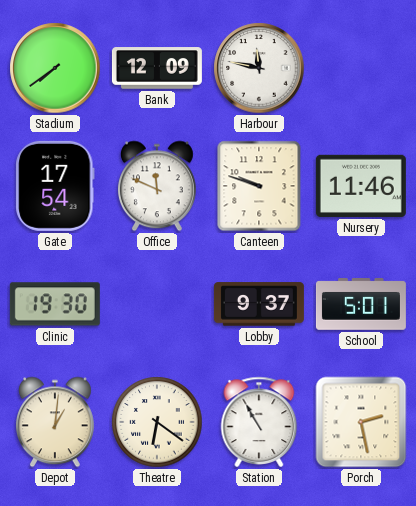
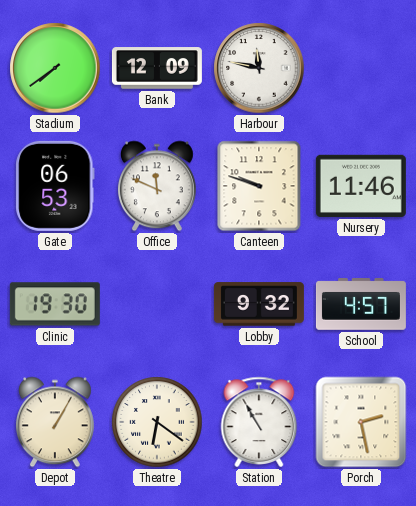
Gate: 17:54 -> 06:53
Lobby: 9:37 -> 9:32
School: 5:01 -> 4:57
Depot: 1:01 -> 1:05
